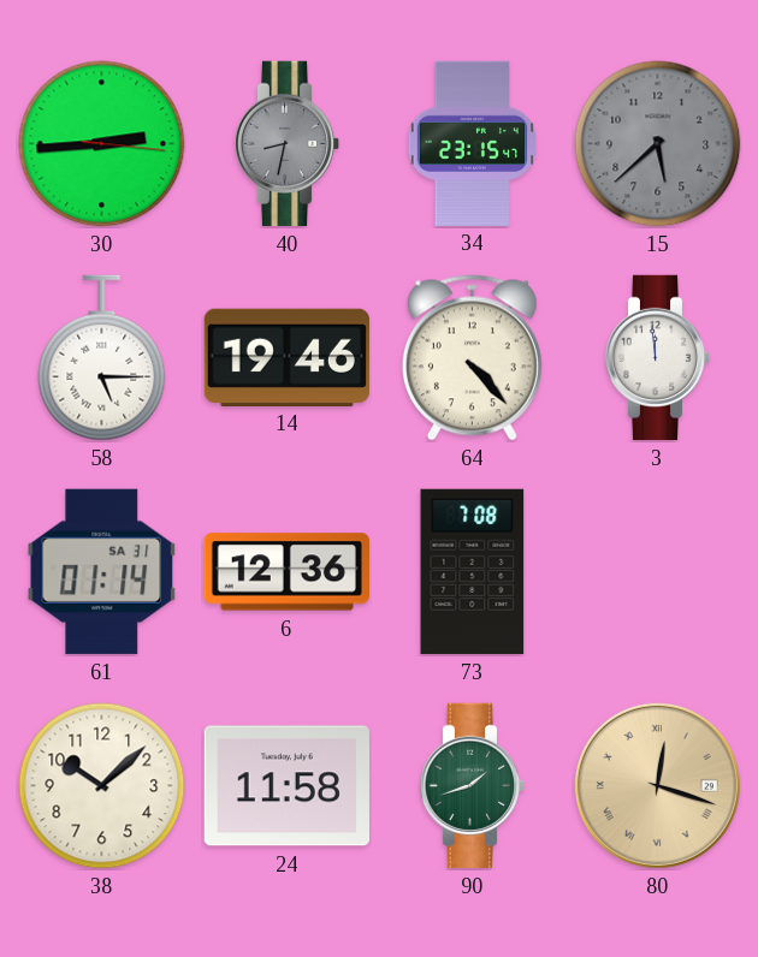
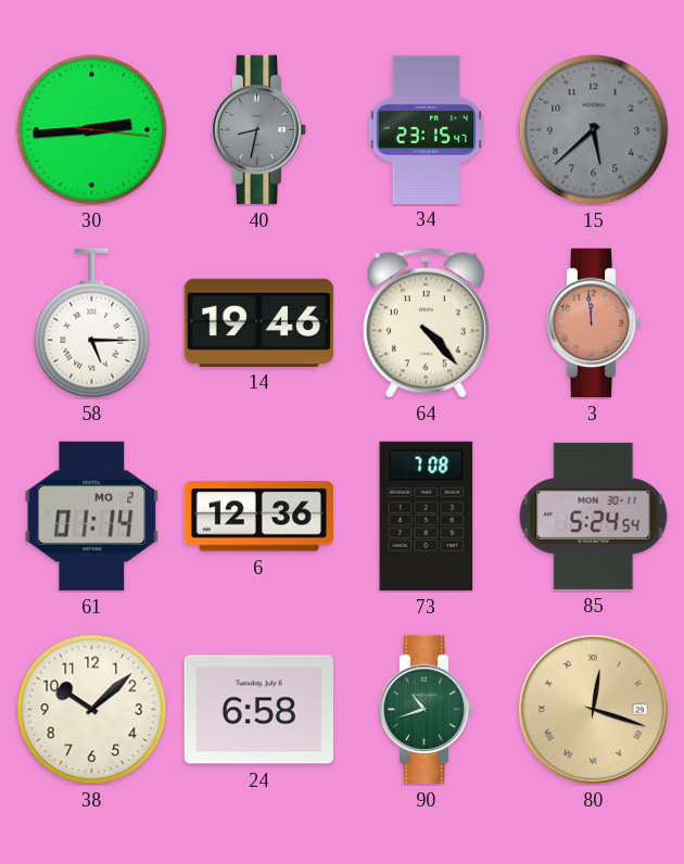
3 dial: white -> salmon
61 date: SA 31 -> MO 2
85: none -> 5:24
24: 11:58 -> 6:58
90: 1:42 -> 10:42
